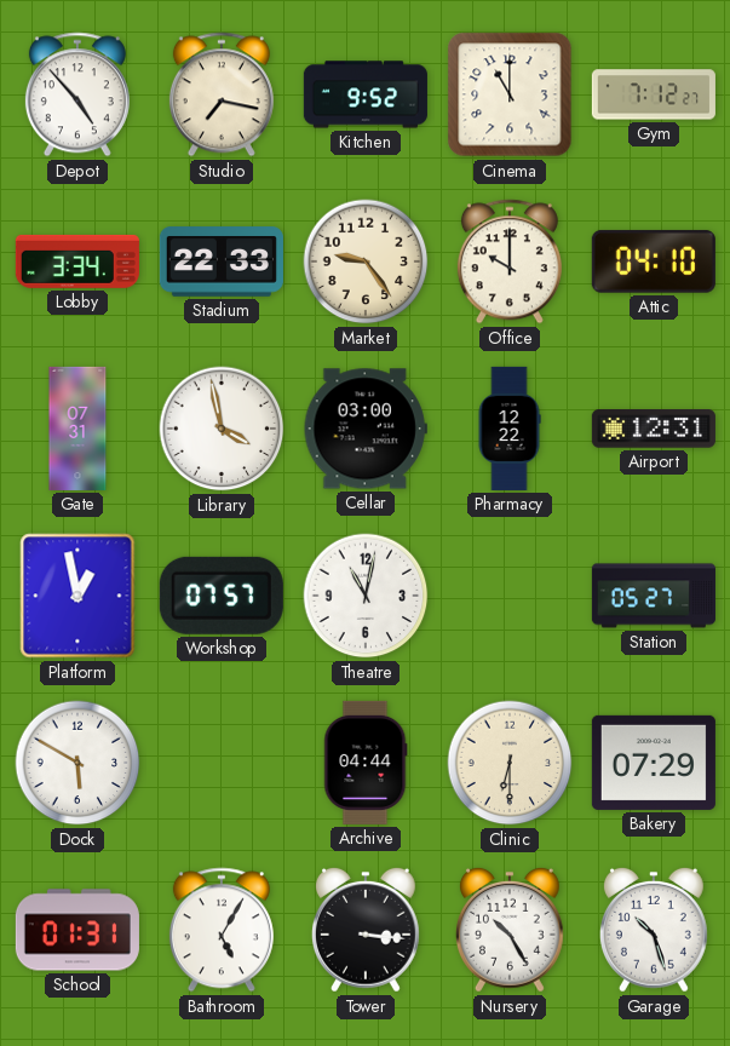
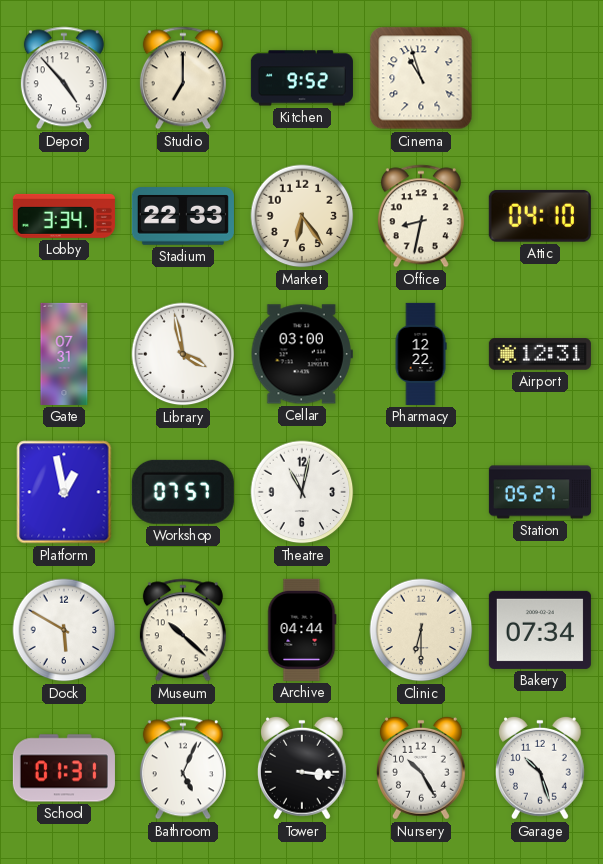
Studio: 7:17 -> 7:00
Cinema: 11:00 -> 10:57
Gym: 7:12 -> none
Market: 9:24 -> 6:24
Office: 10:00 -> 8:32
Museum: none -> 10:22
Bakery: 07:29 -> 07:34
Bathroom: 5:05 -> 5:04
